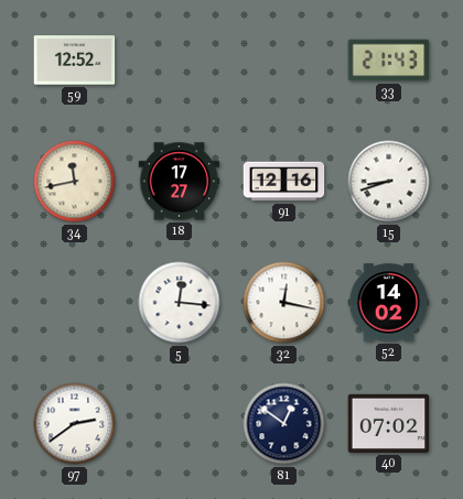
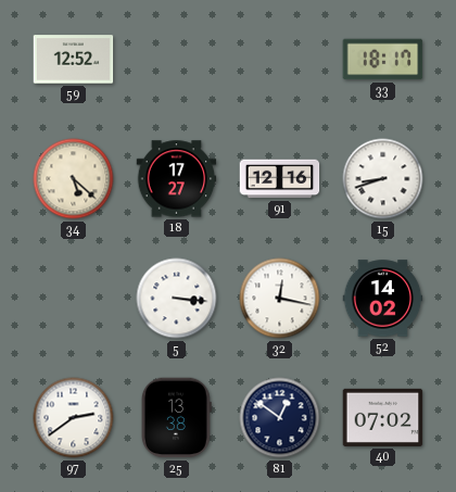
33: 21:43 -> 18:17
34: 11:43 -> 5:22
5: 12:16 -> 3:16
25: none -> 13:38
